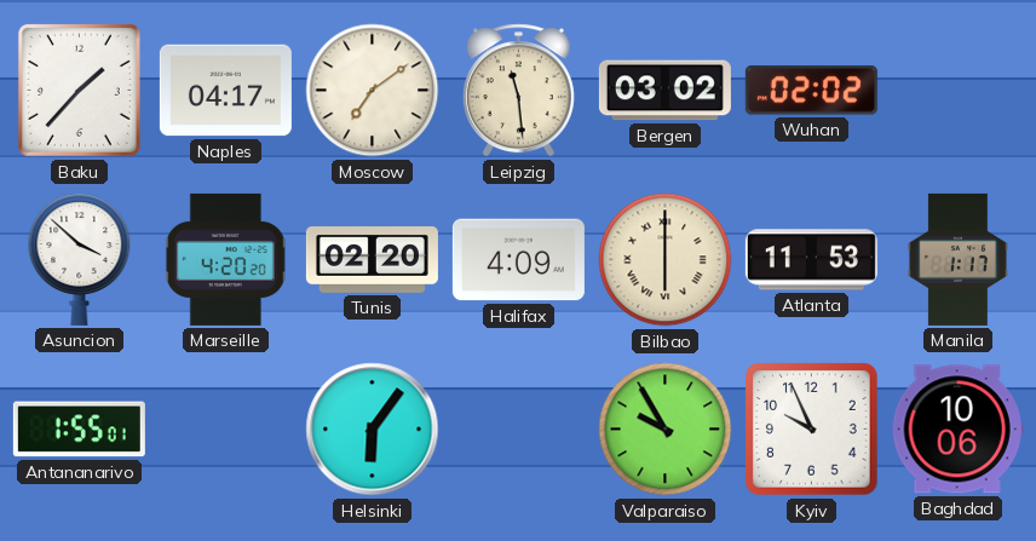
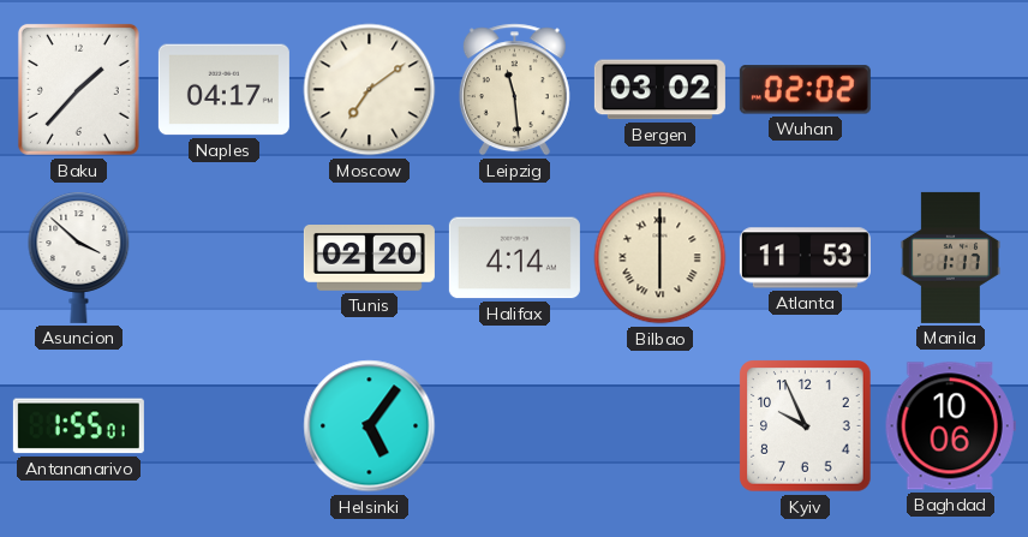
Marseille: 4:20 -> none
Halifax: 4:09 -> 4:14
Helsinki: 6:06 -> 5:06
Valparaiso: 9:55 -> none
